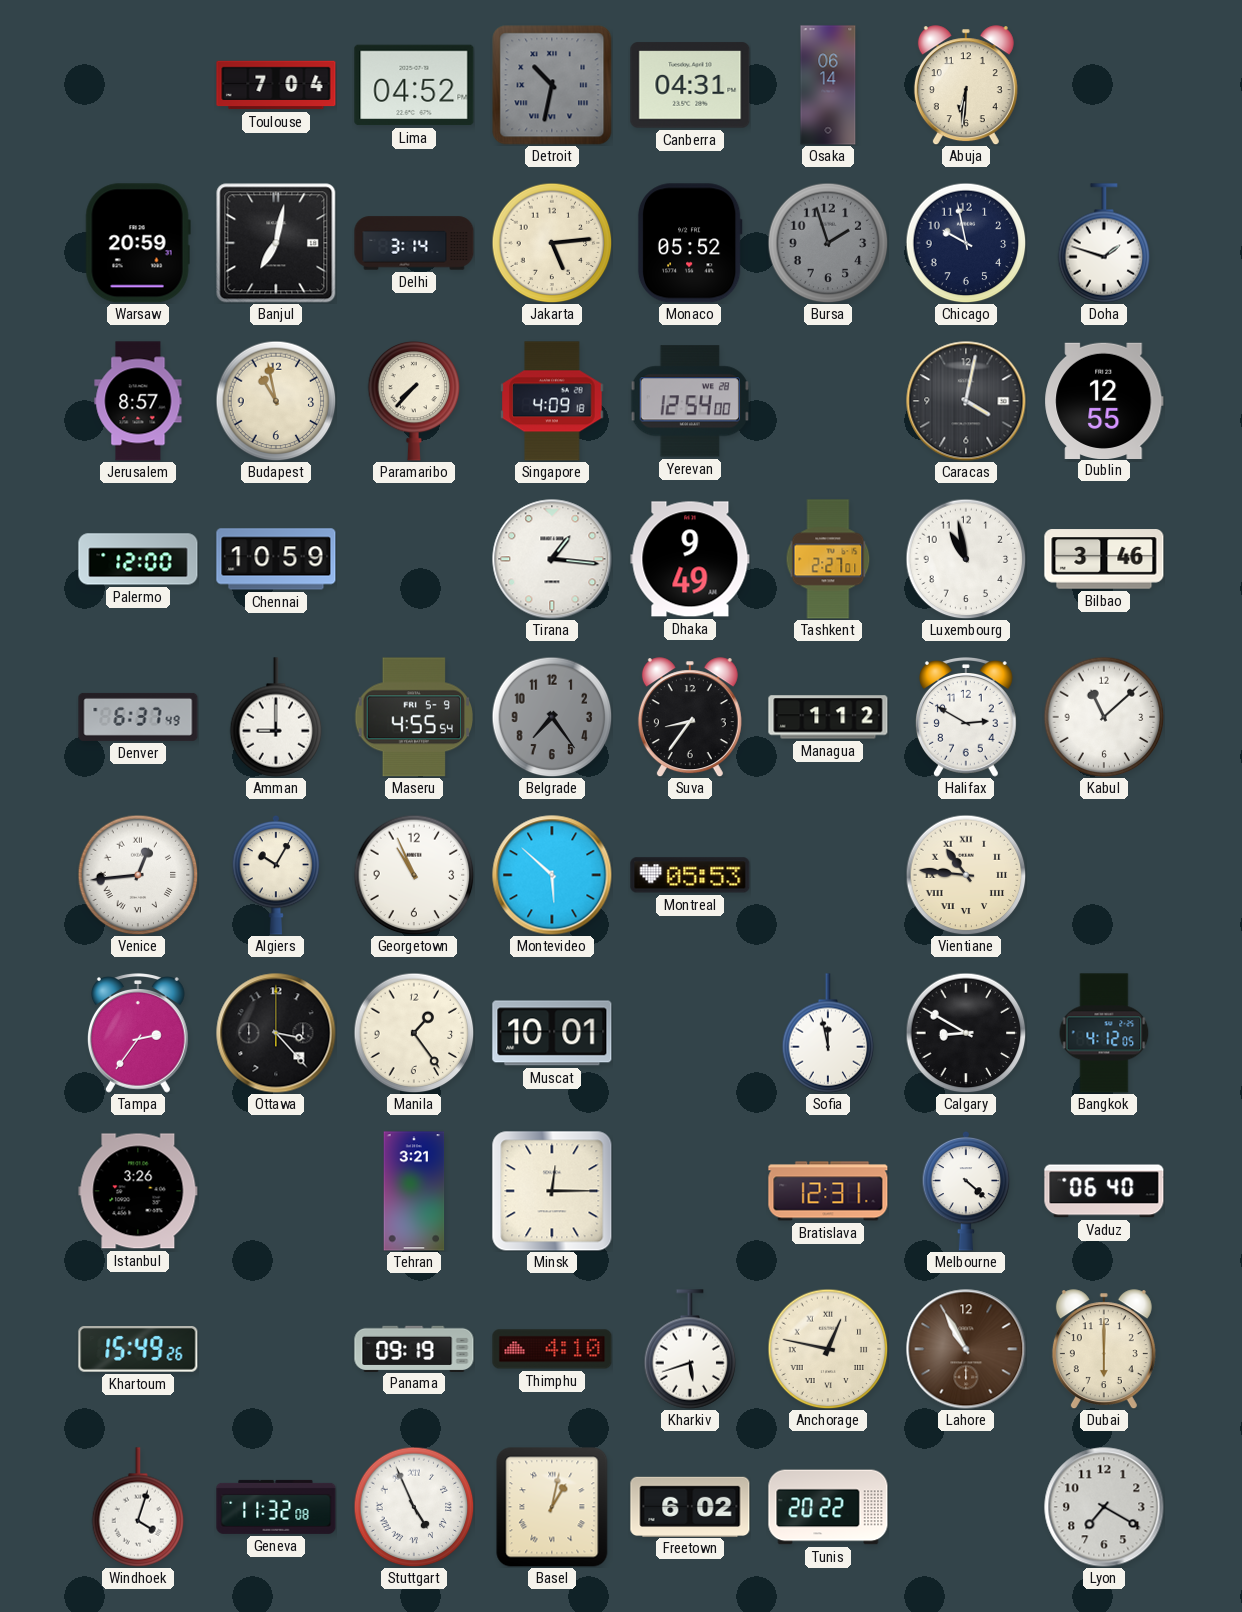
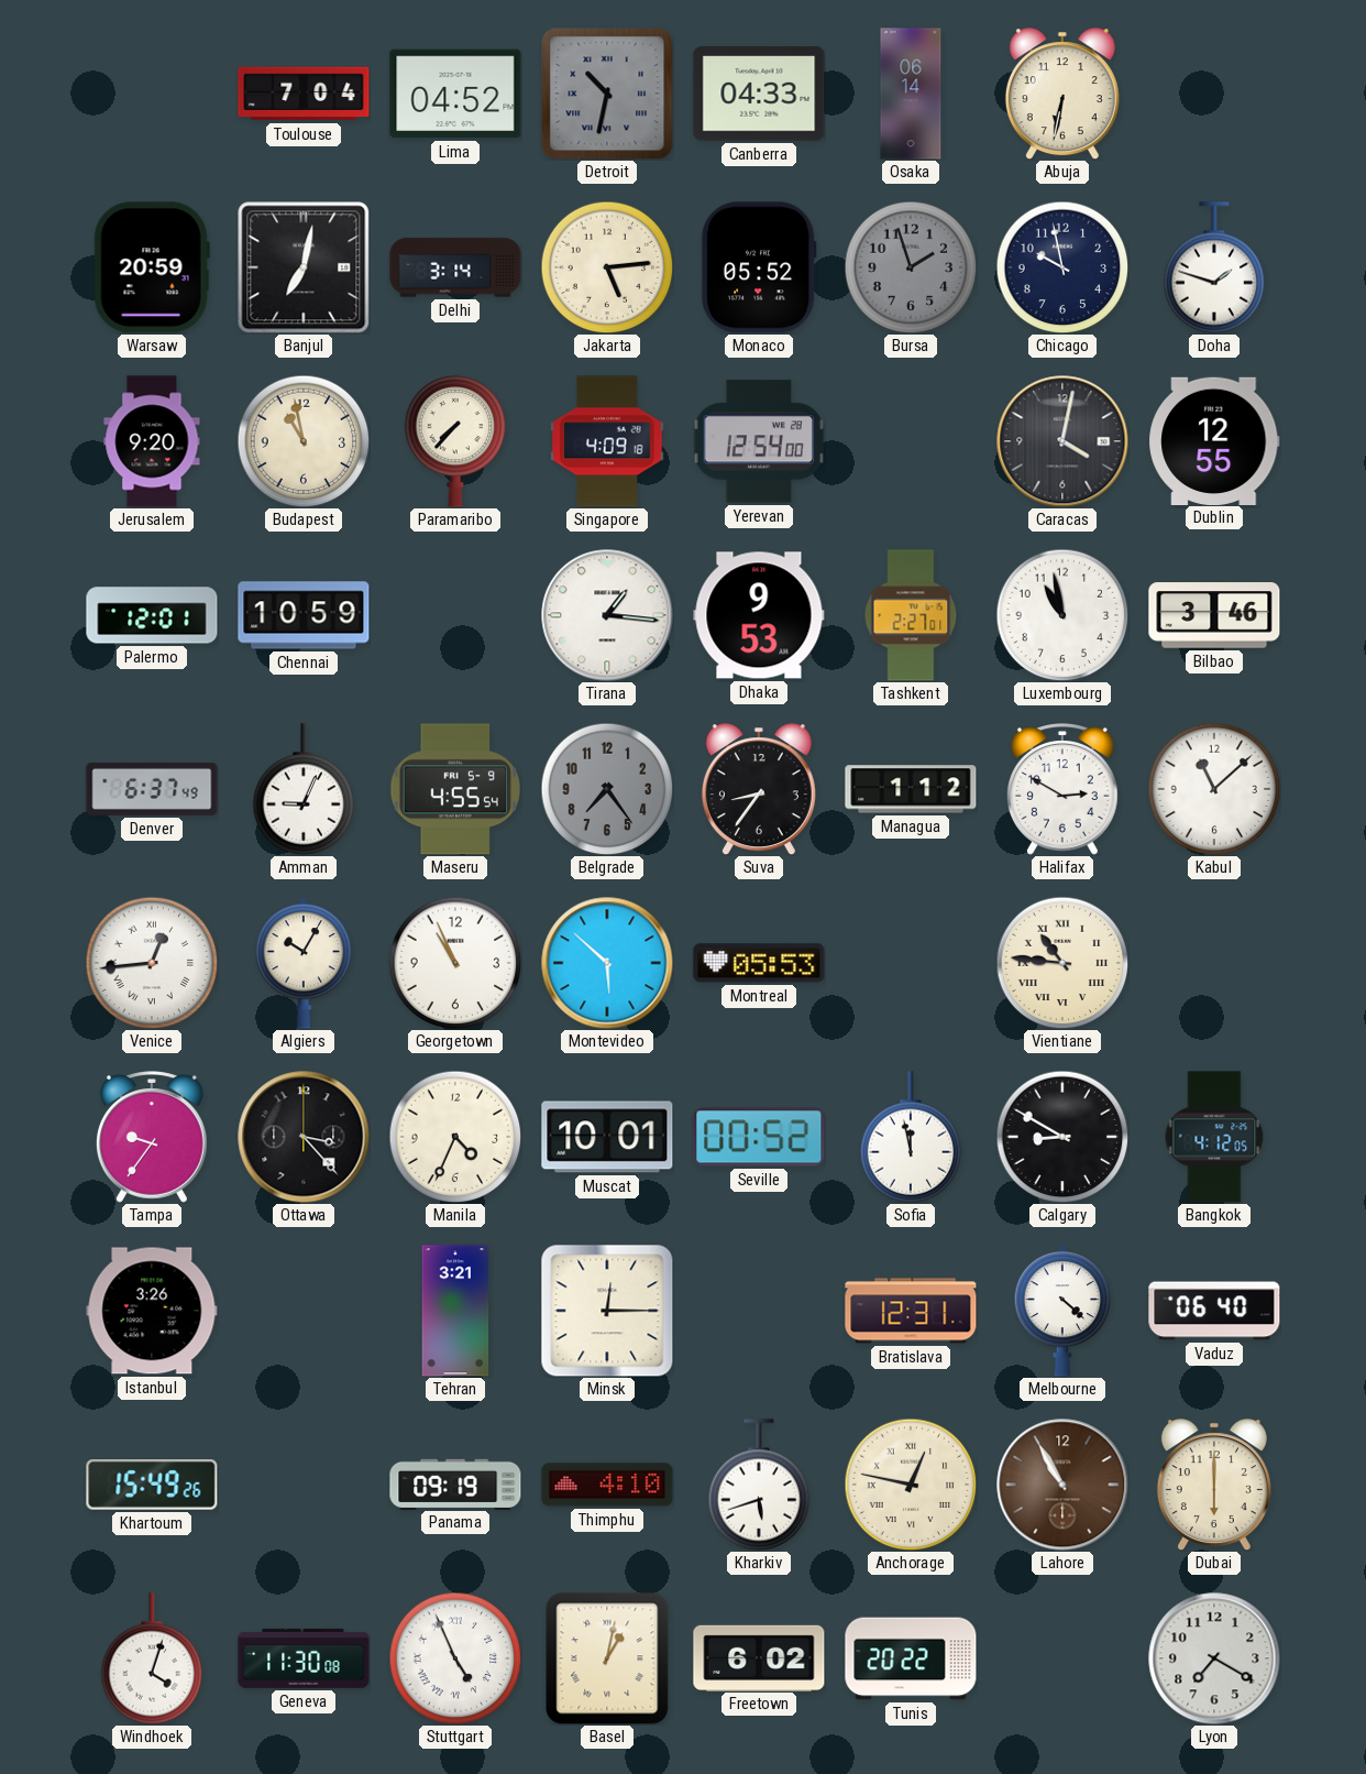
Canberra: 04:31 -> 04:33
Abuja: 6:31 -> 6:32
Jerusalem: 8:57 -> 9:20
Palermo: 12:00 -> 12:01
Dhaka: 9:49 -> 9:53
Amman: 9:00 -> 9:04
Tampa: 2:36 -> 9:36
Manila: 1:24 -> 4:34
Seville: none -> 00:52
Geneva: 11:32 -> 11:30
